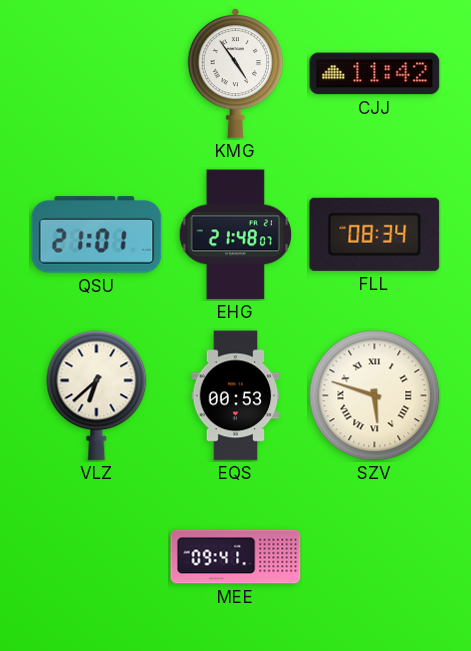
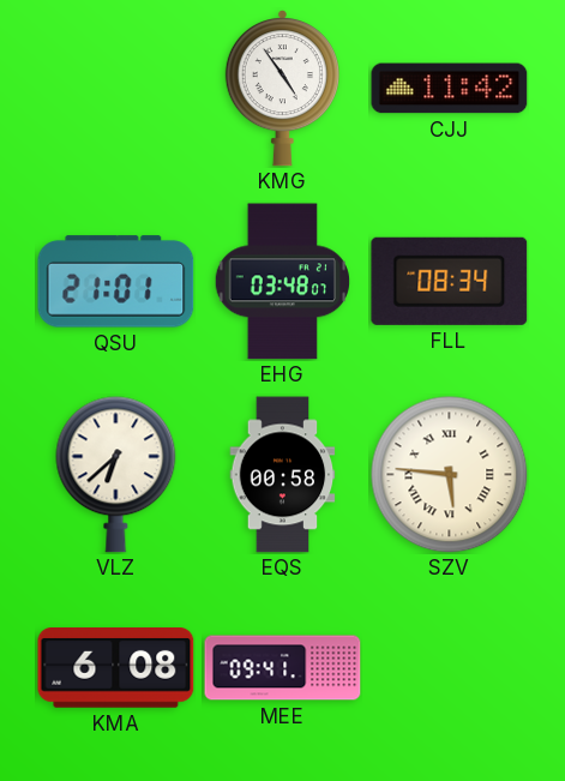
EHG: 21:48 -> 03:48
EQS: 00:53 -> 00:58
SZV: 5:48 -> 5:46
KMA: none -> 6:08
